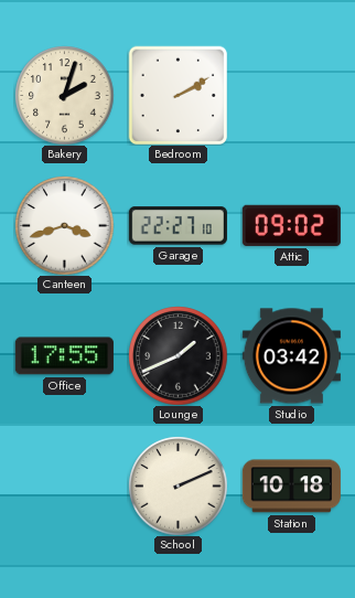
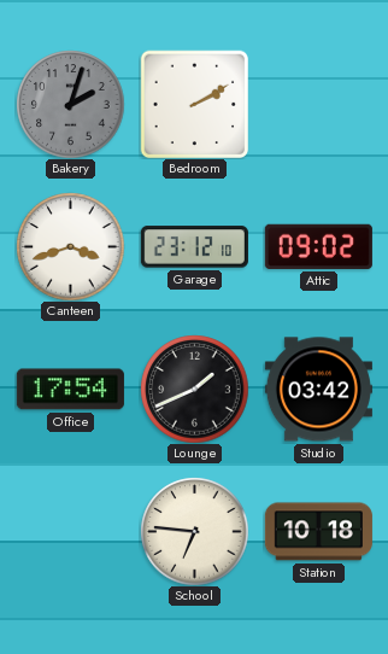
Bakery dial: cream -> grey
Garage: 22:27 -> 23:12
Office: 17:55 -> 17:54
School: 2:11 -> 6:46
